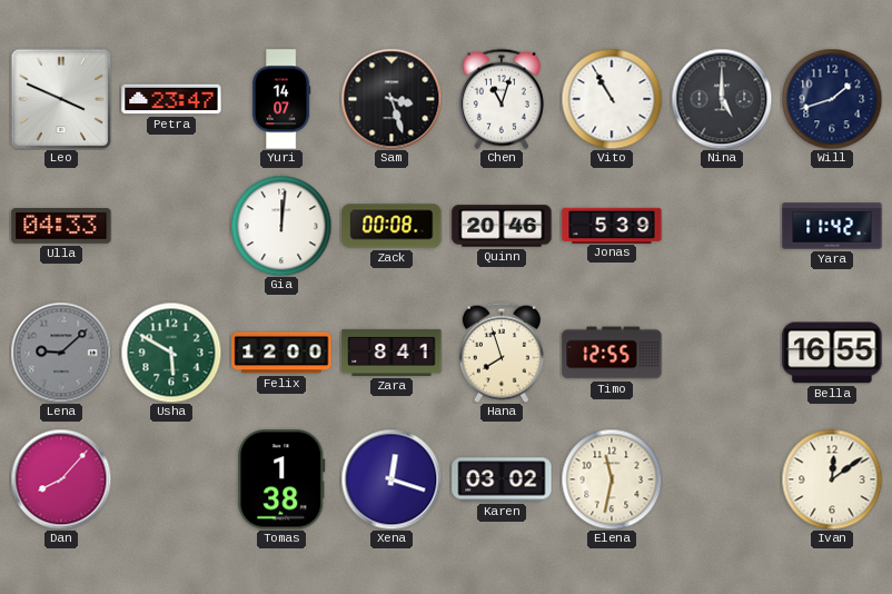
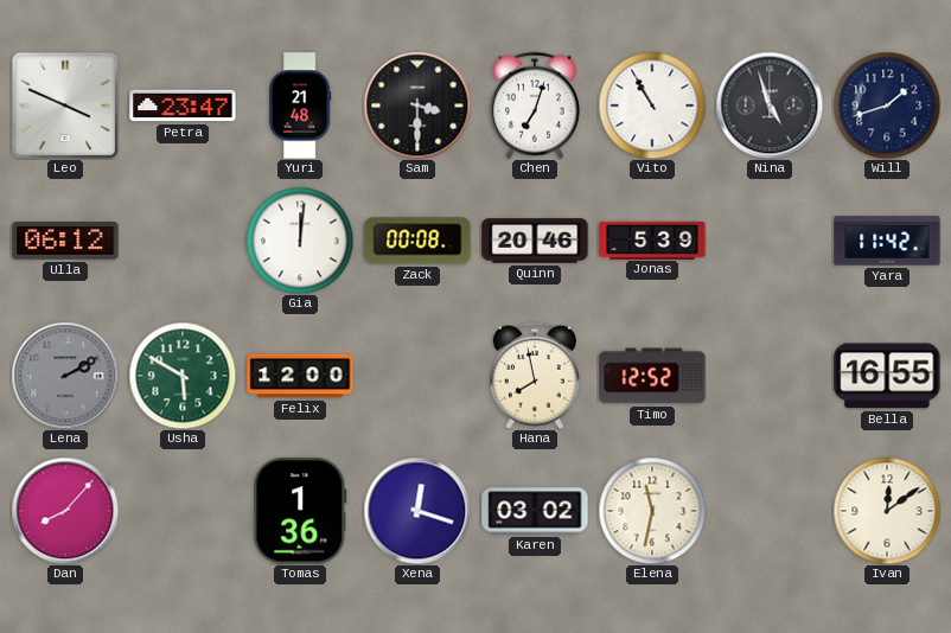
Yuri: 14:07 -> 21:48
Sam: 3:27 -> 3:30
Chen: 11:03 -> 7:03
Nina: 5:00 -> 4:57
Ulla: 04:33 -> 06:12
Lena: 9:08 -> 2:10
Zara: 8:41 -> none
Hana: 7:57 -> 7:58
Timo: 12:55 -> 12:52
Tomas: 1:38 -> 1:36
